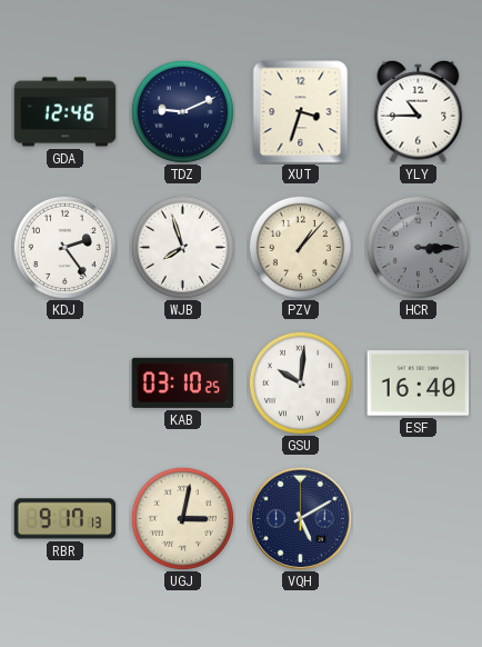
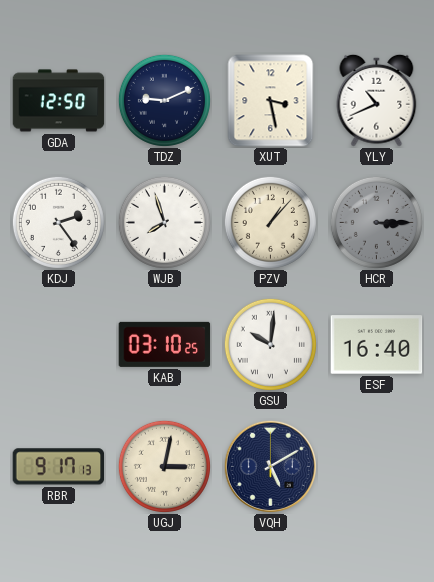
GDA: 12:46 -> 12:50
XUT: 3:33 -> 3:28
YLY: 10:45 -> 10:41
